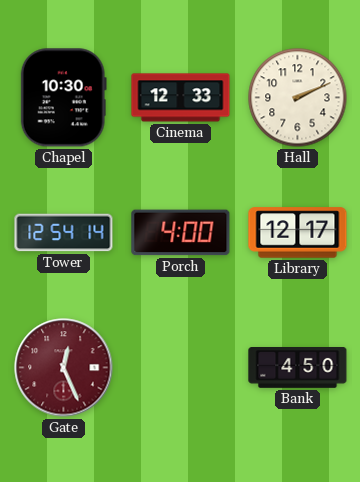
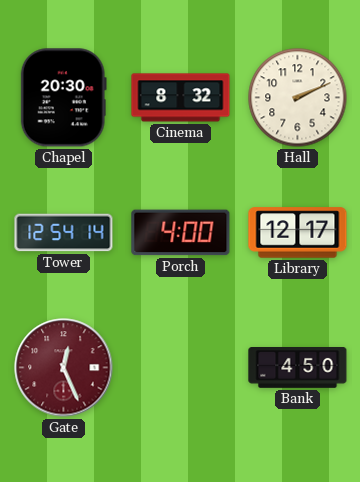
Chapel: 10:30 -> 20:30
Cinema: 12:33 -> 8:32
